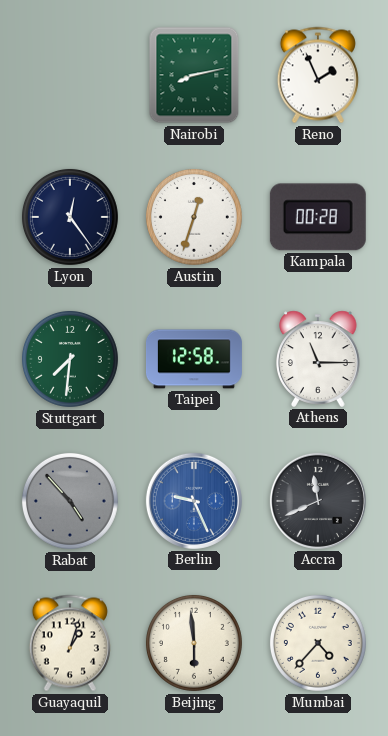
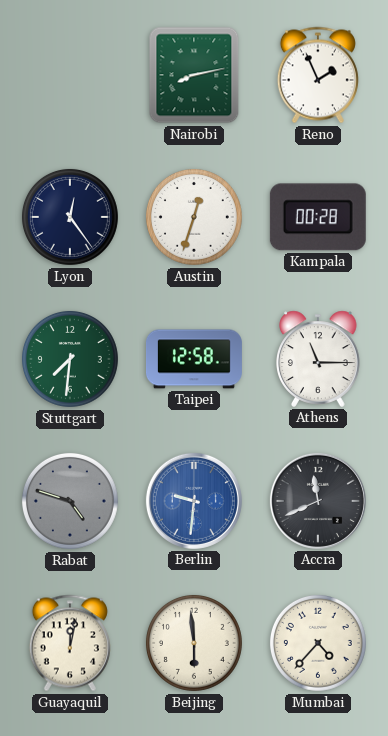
Rabat: 4:53 -> 4:48
Berlin: 9:26 -> 9:31
Guayaquil: 1:03 -> 12:02
